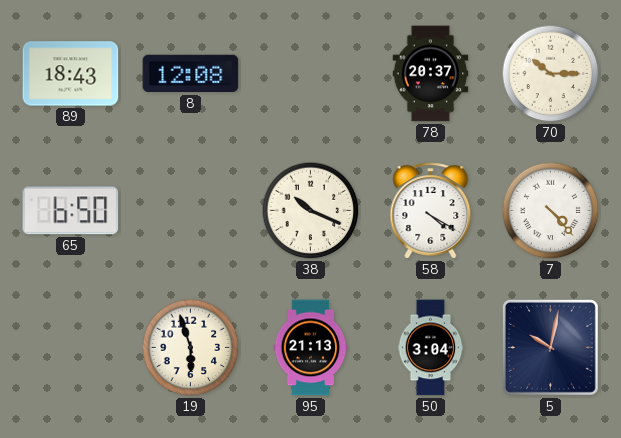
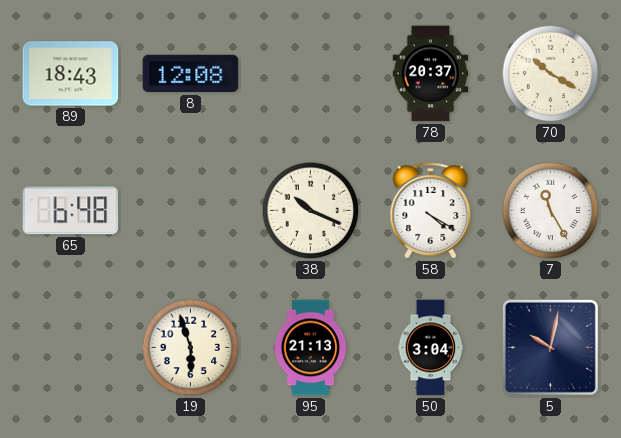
70: 10:15 -> 10:20
65: 6:50 -> 6:48
7: 4:23 -> 11:25
